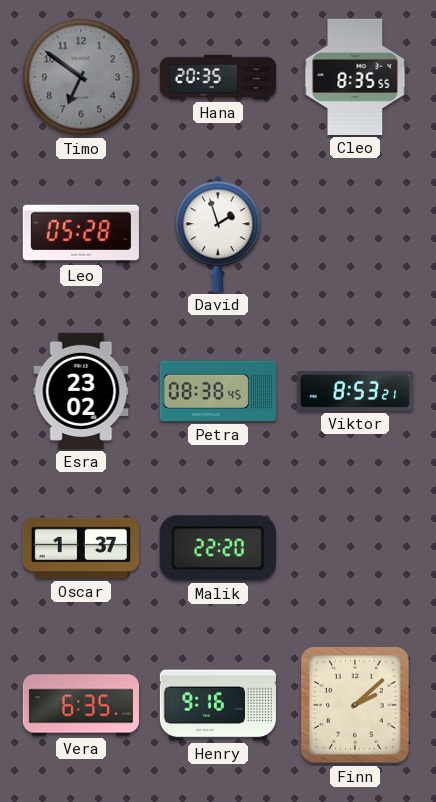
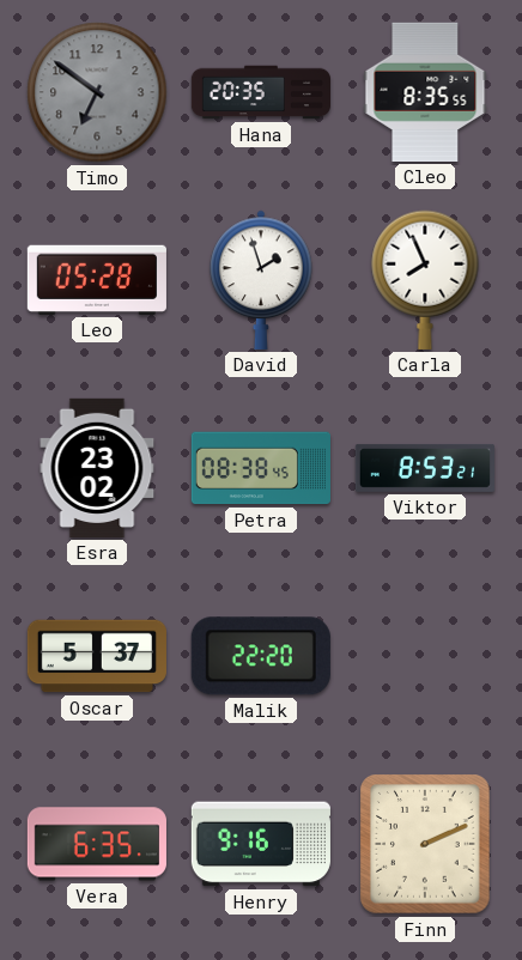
Carla: none -> 7:56
Oscar: 1:37 -> 5:37
Finn: 2:08 -> 2:11
